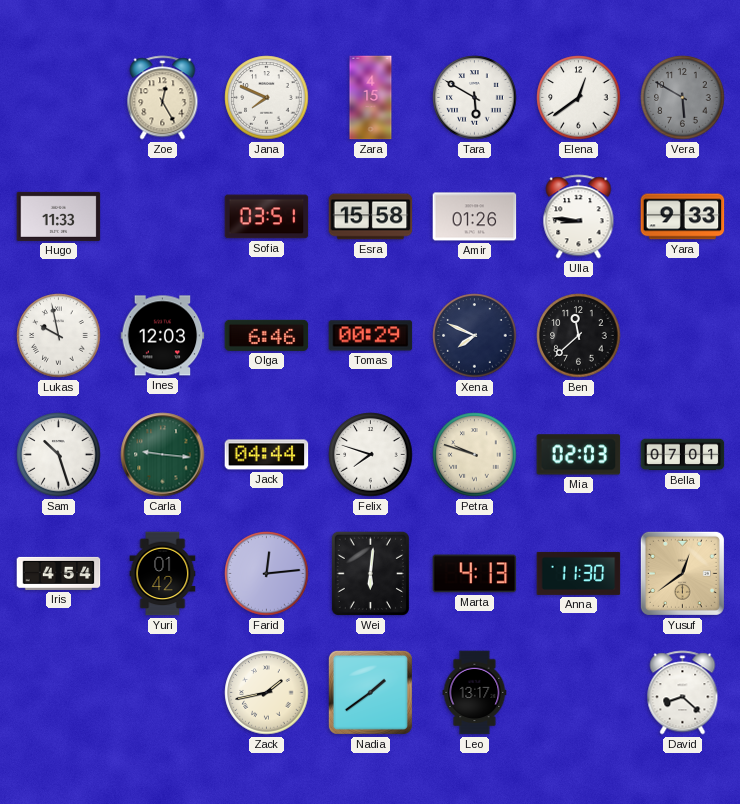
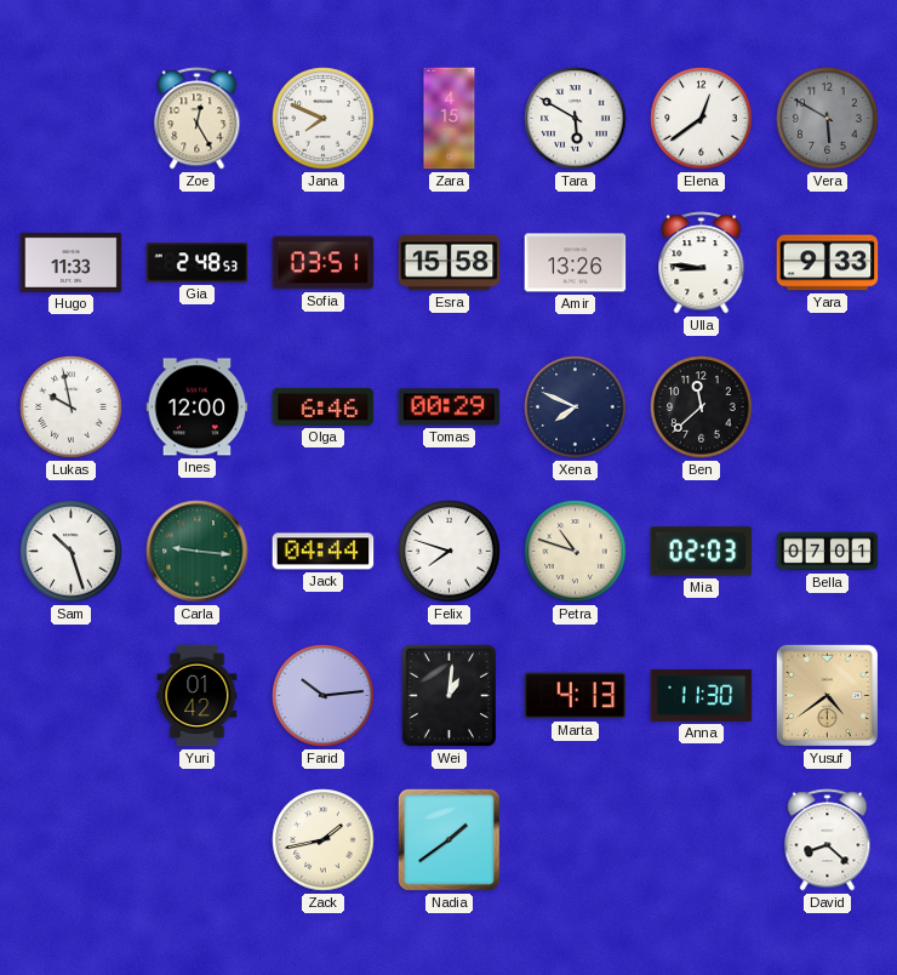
Gia: none -> 2:48
Amir: 01:26 -> 13:26
Ines: 12:03 -> 12:00
Petra: 9:48 -> 10:48
Iris: 4:54 -> none
Farid: 12:14 -> 10:14
Wei: 6:01 -> 1:01
Yusuf: 12:39 -> 4:39
Leo: 13:17 -> none
